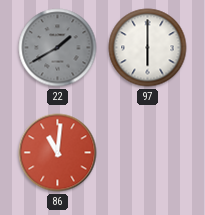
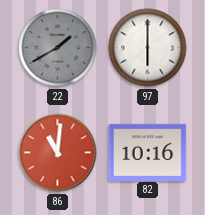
82: none -> 10:16
